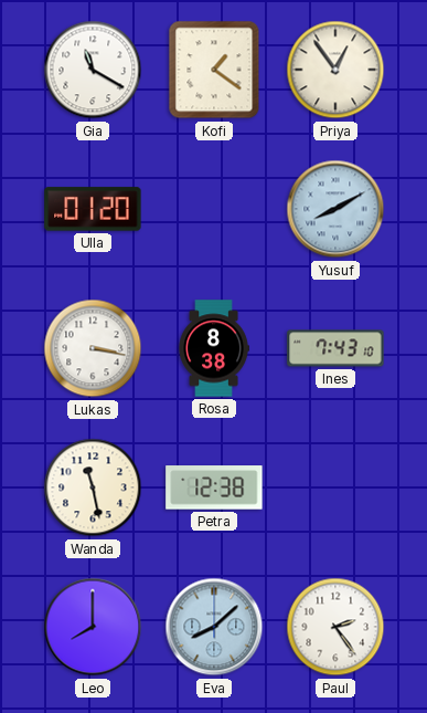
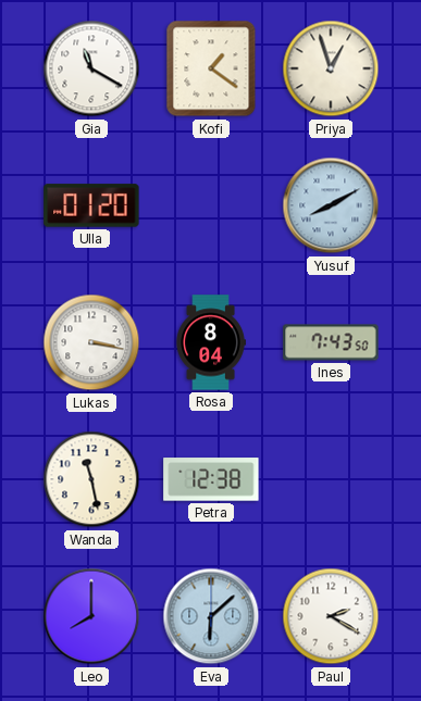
Priya: 12:54 -> 12:57
Rosa: 8:38 -> 8:04
Ines: 7:43:10 -> 7:43:50
Eva: 8:08 -> 6:08
Paul: 2:24 -> 2:20
